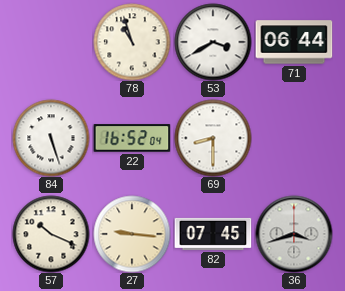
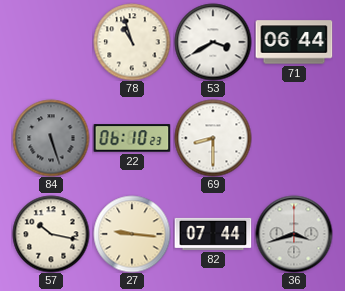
84 dial: white -> grey
22: 16:52 -> 06:10
57: 10:19 -> 10:17
82: 07:45 -> 07:44
